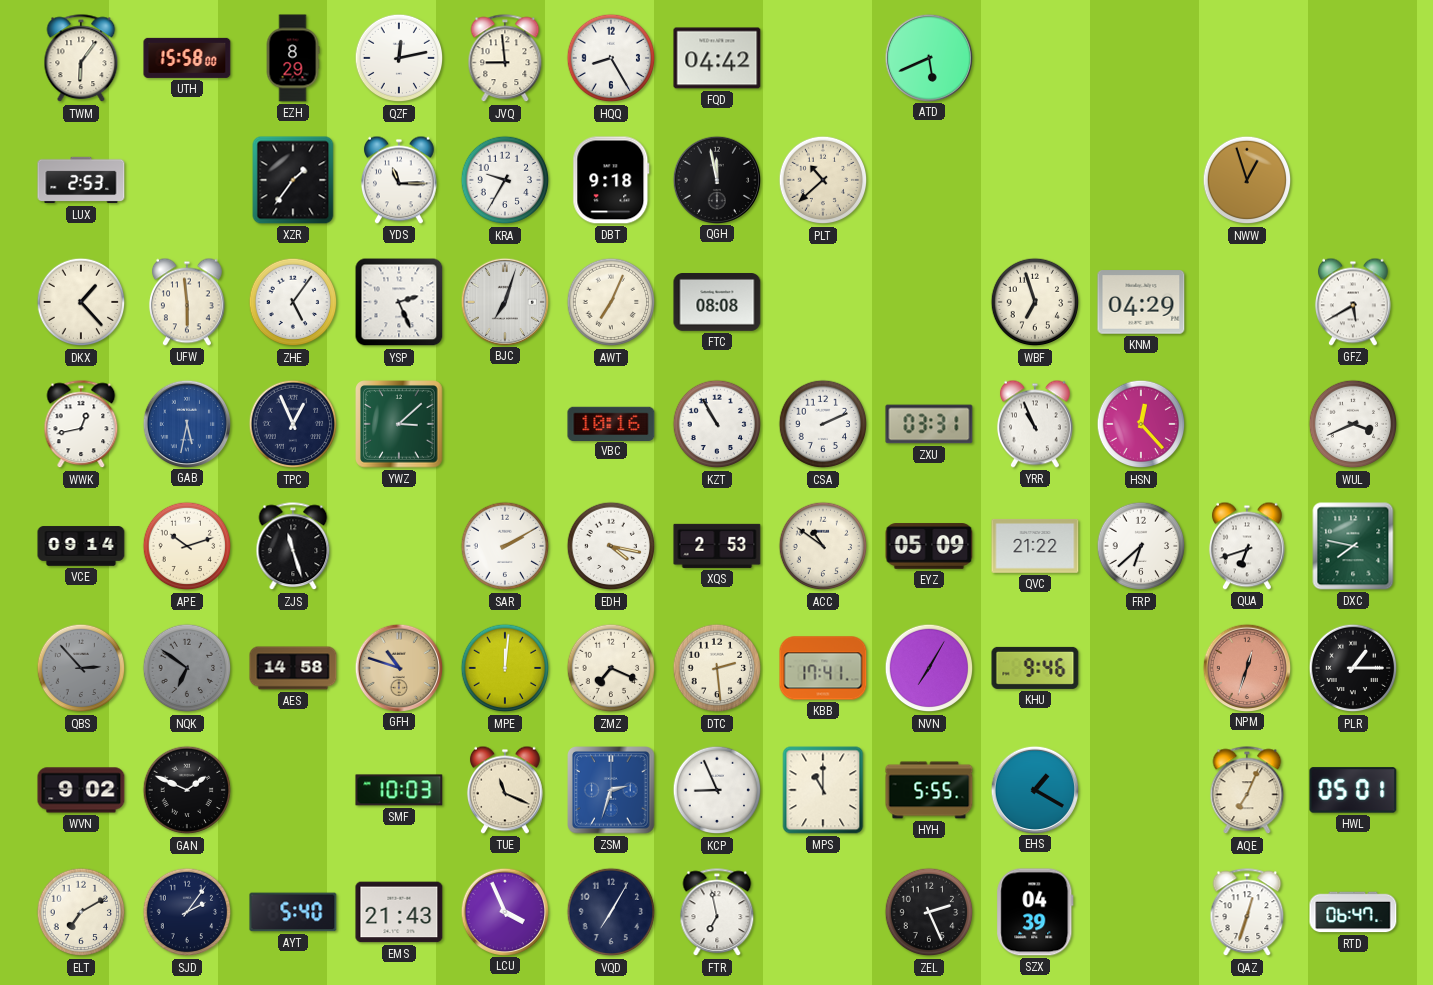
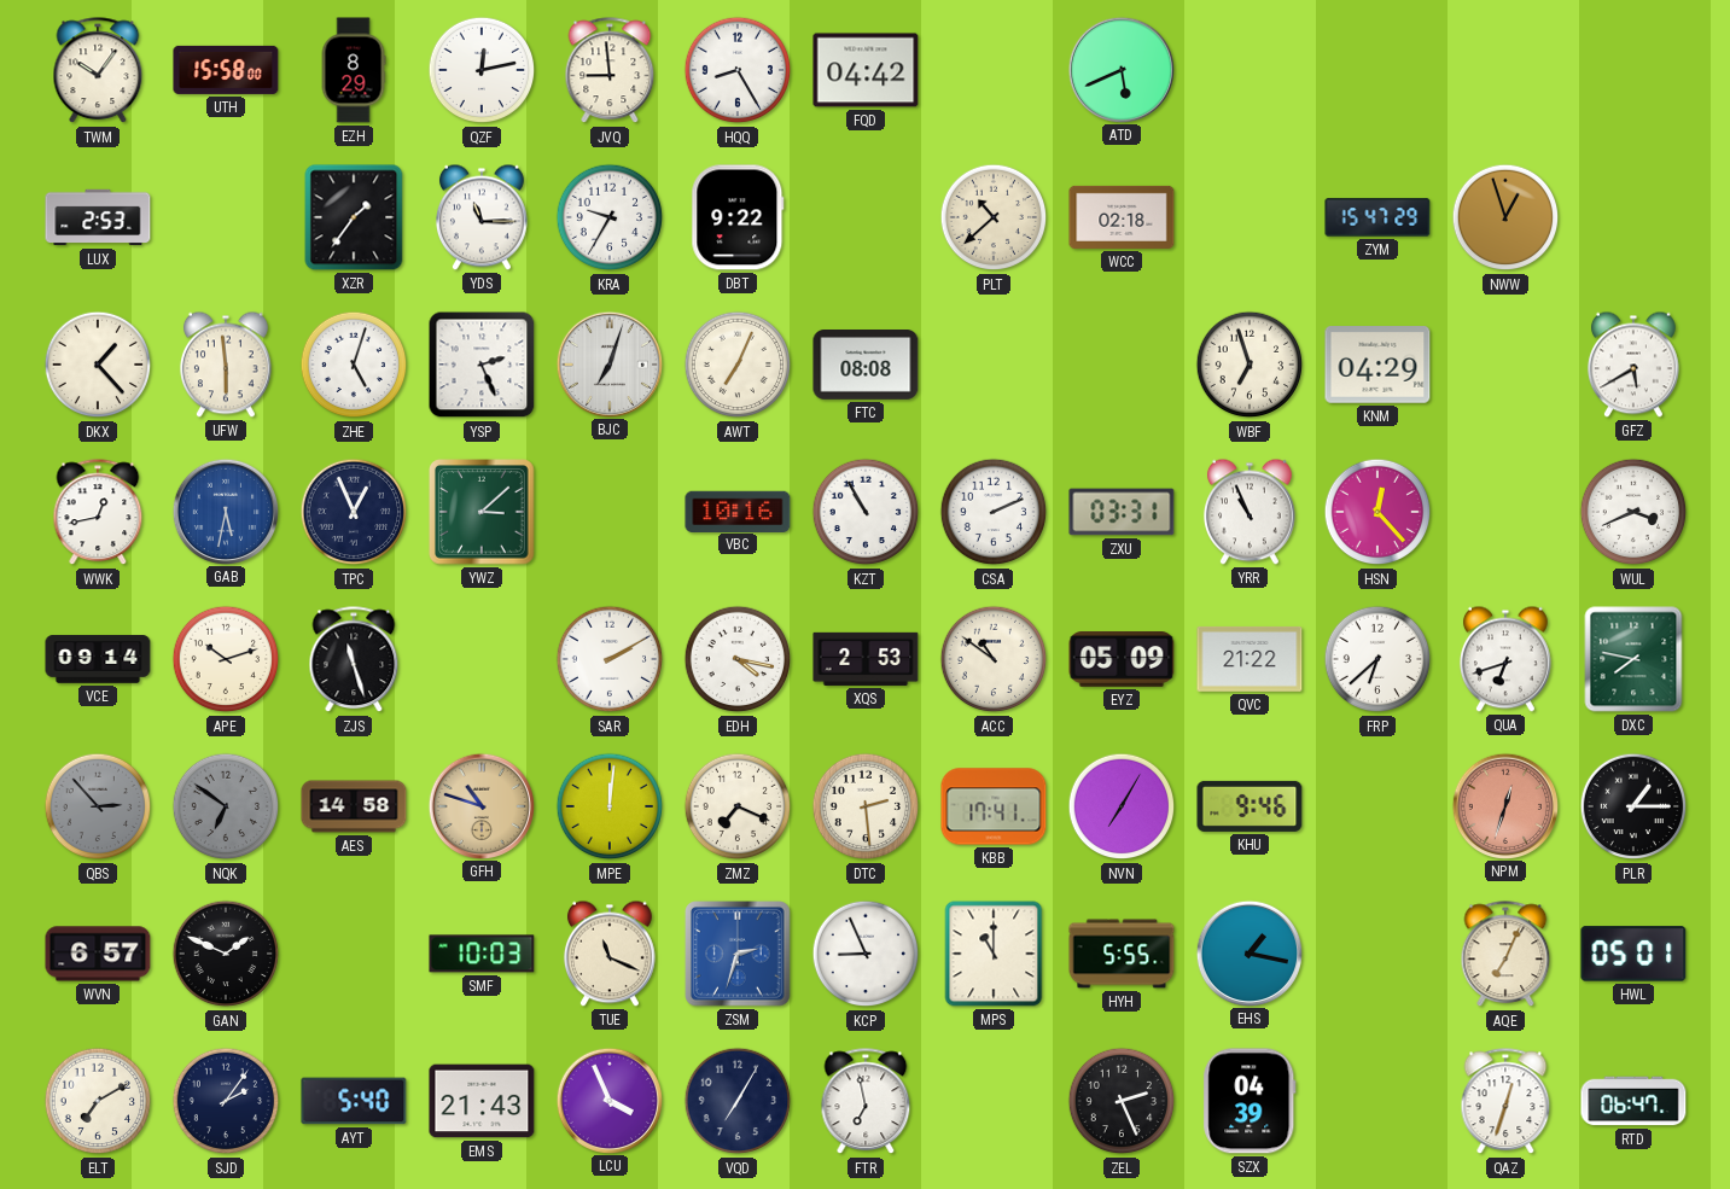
TWM: 6:06 -> 10:06
DBT: 9:18 -> 9:22
QGH: 11:58 -> none
WCC: none -> 02:18
ZYM: none -> 15:47
ZHE: 5:06 -> 5:03
WVN: 9:02 -> 6:57
EHS: 1:20 -> 1:17
